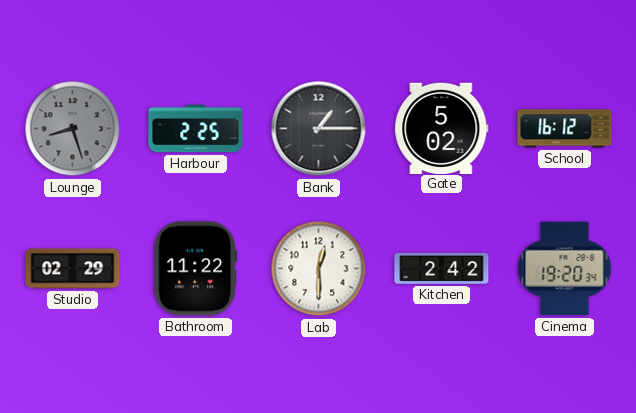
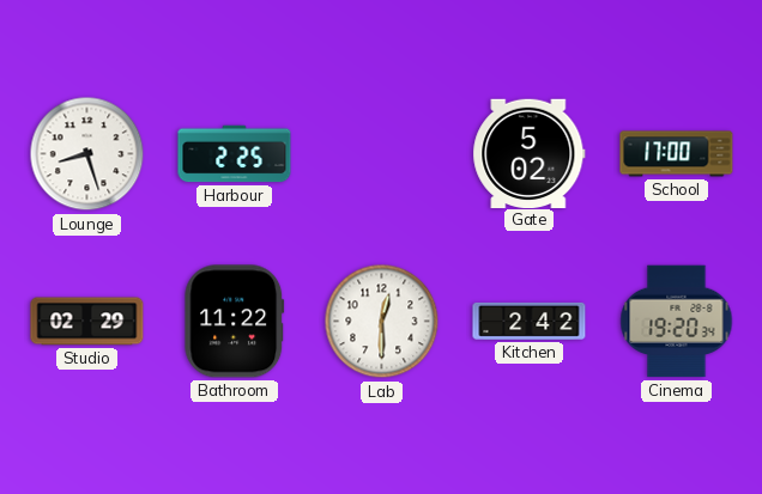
Lounge dial: grey -> white
Bank: 1:15 -> none
School: 16:12 -> 17:00
